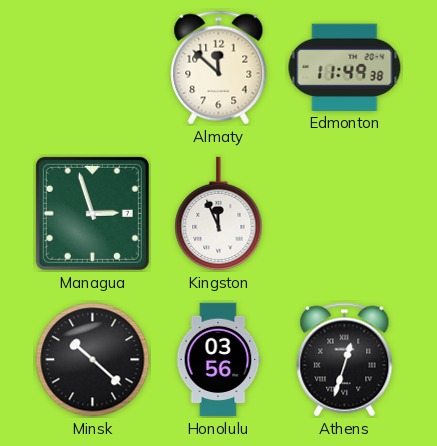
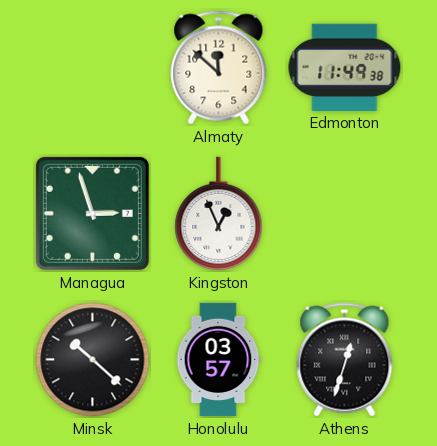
Kingston: 11:56 -> 12:56
Honolulu: 03:56 -> 03:57
